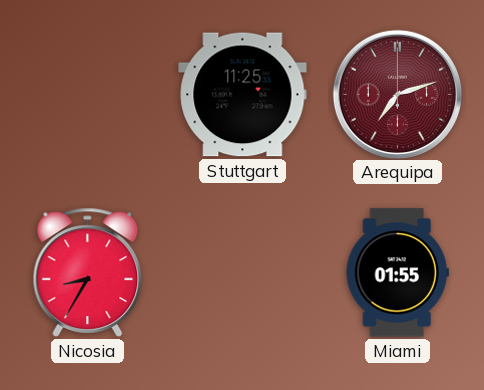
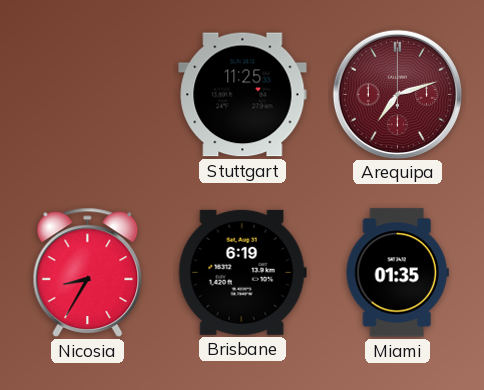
Brisbane: none -> 6:19
Miami: 01:55 -> 01:35
